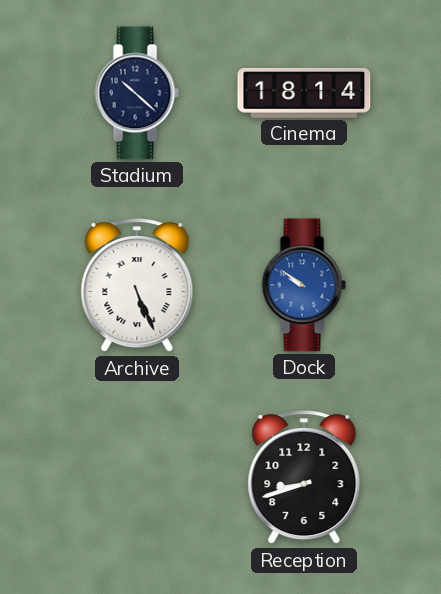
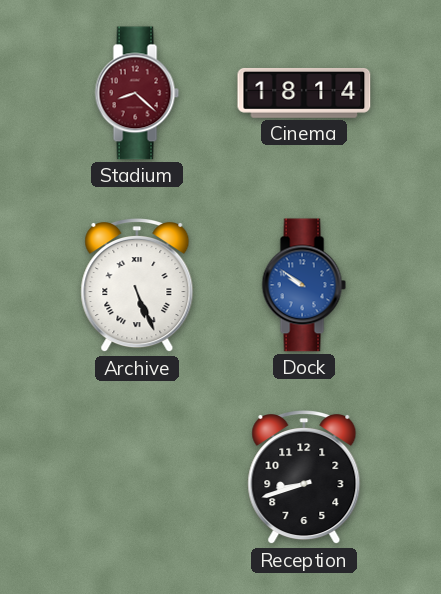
Stadium: 10:22 -> 8:22
Stadium dial: navy -> burgundy
